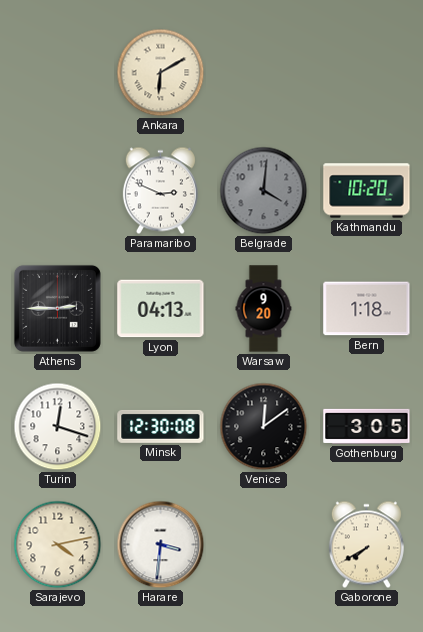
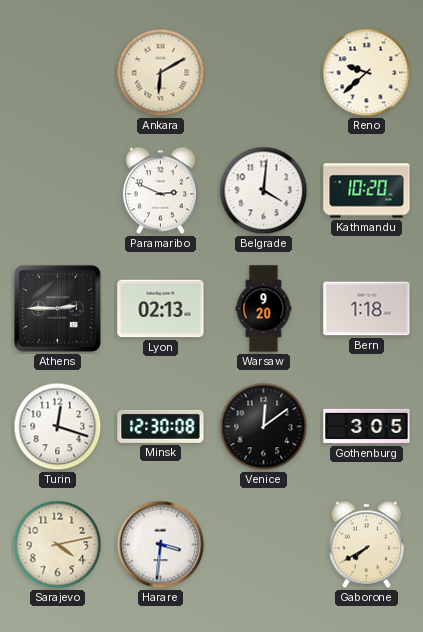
Reno: none -> 9:38
Belgrade dial: grey -> white
Lyon: 04:13 -> 02:13
